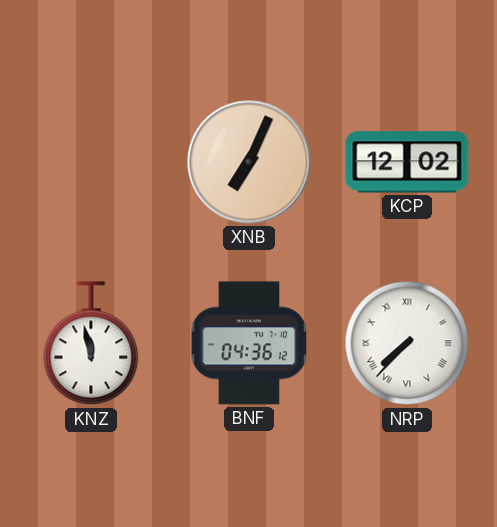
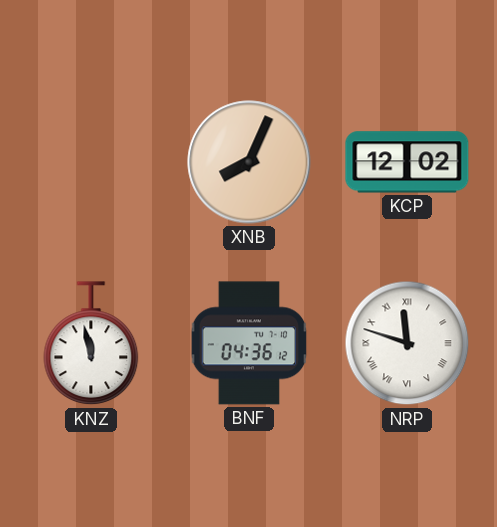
XNB: 7:04 -> 8:04
NRP: 7:37 -> 11:48
